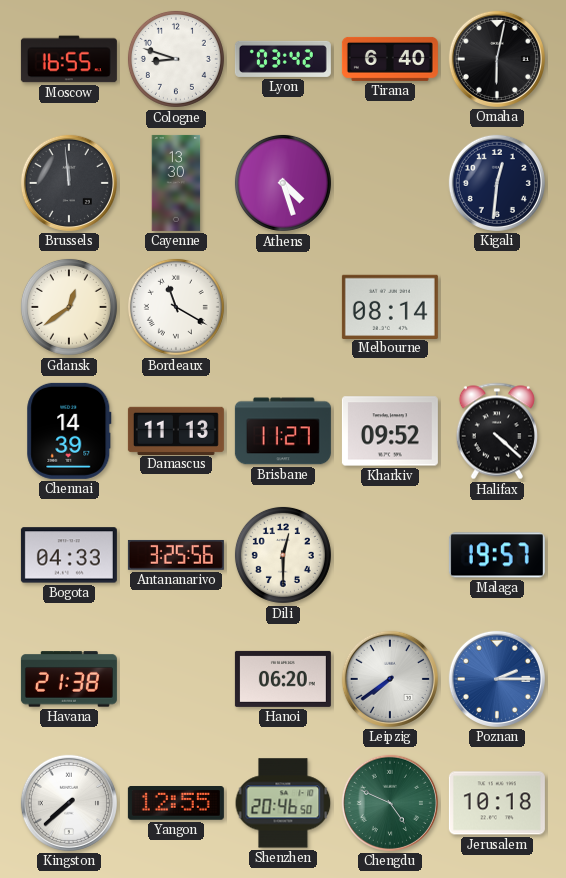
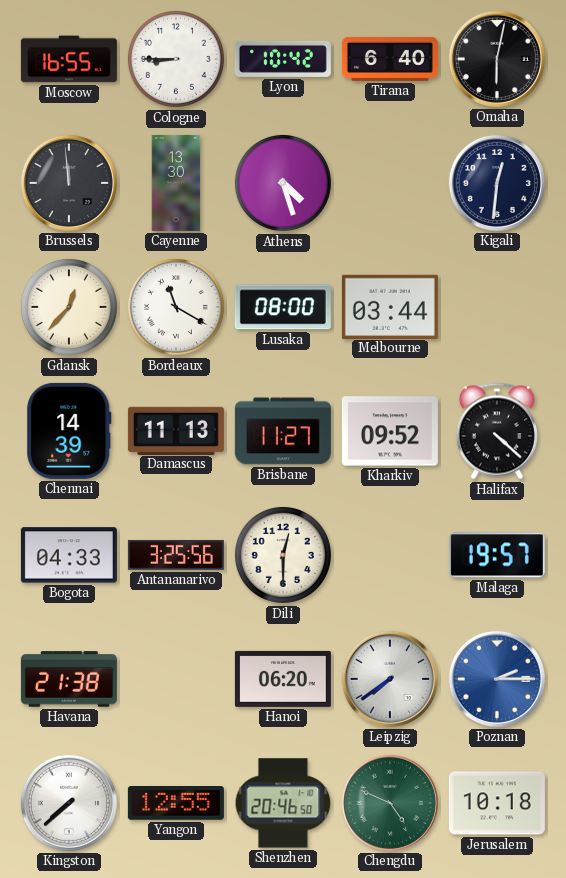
Cologne: 8:48 -> 8:45
Lyon: 03:42 -> 10:42
Gdansk: 12:39 -> 12:37
Lusaka: none -> 08:00
Melbourne: 08:14 -> 03:44
